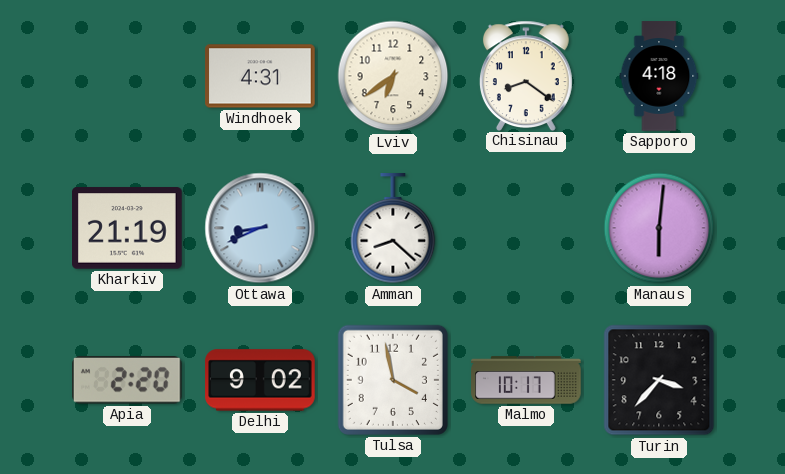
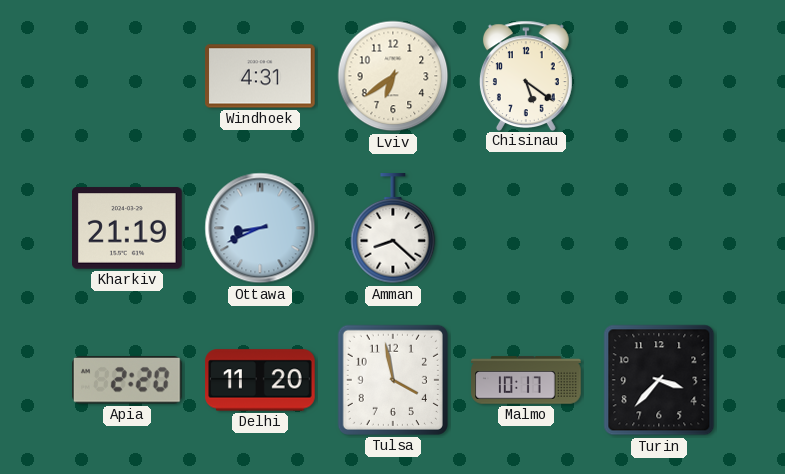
Chisinau: 8:21 -> 5:21
Sapporo: 4:18 -> none
Manaus: 6:01 -> none
Delhi: 9:02 -> 11:20
